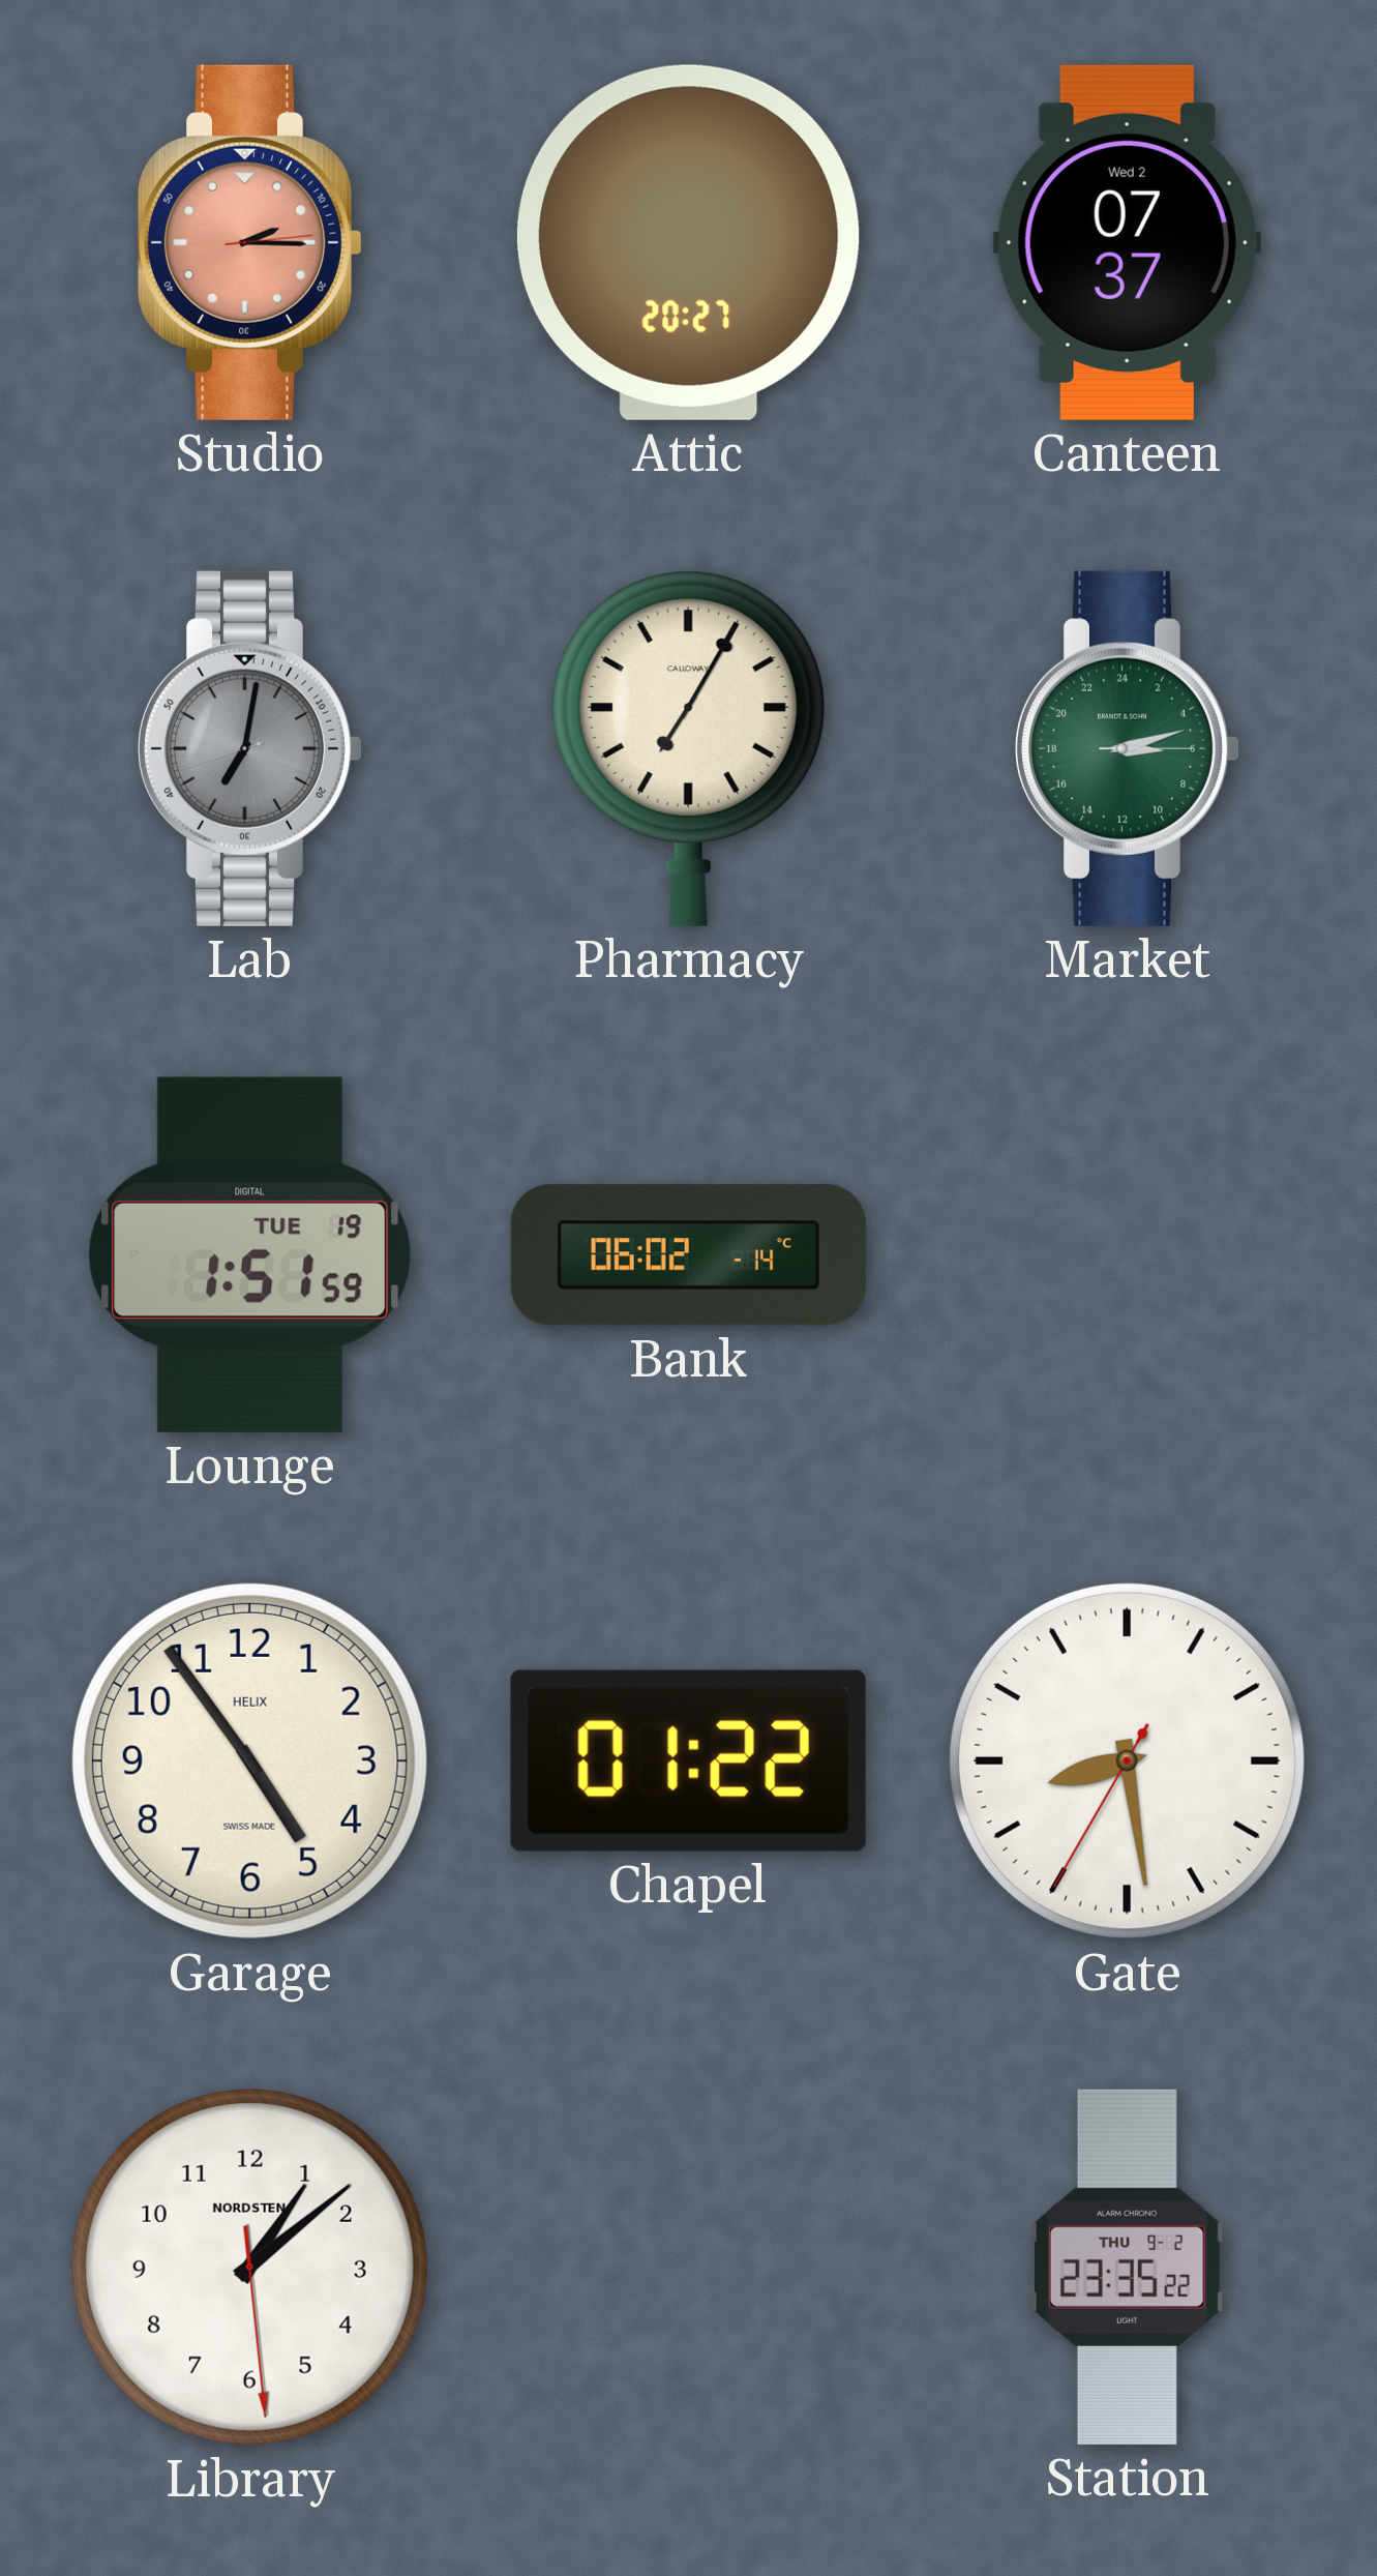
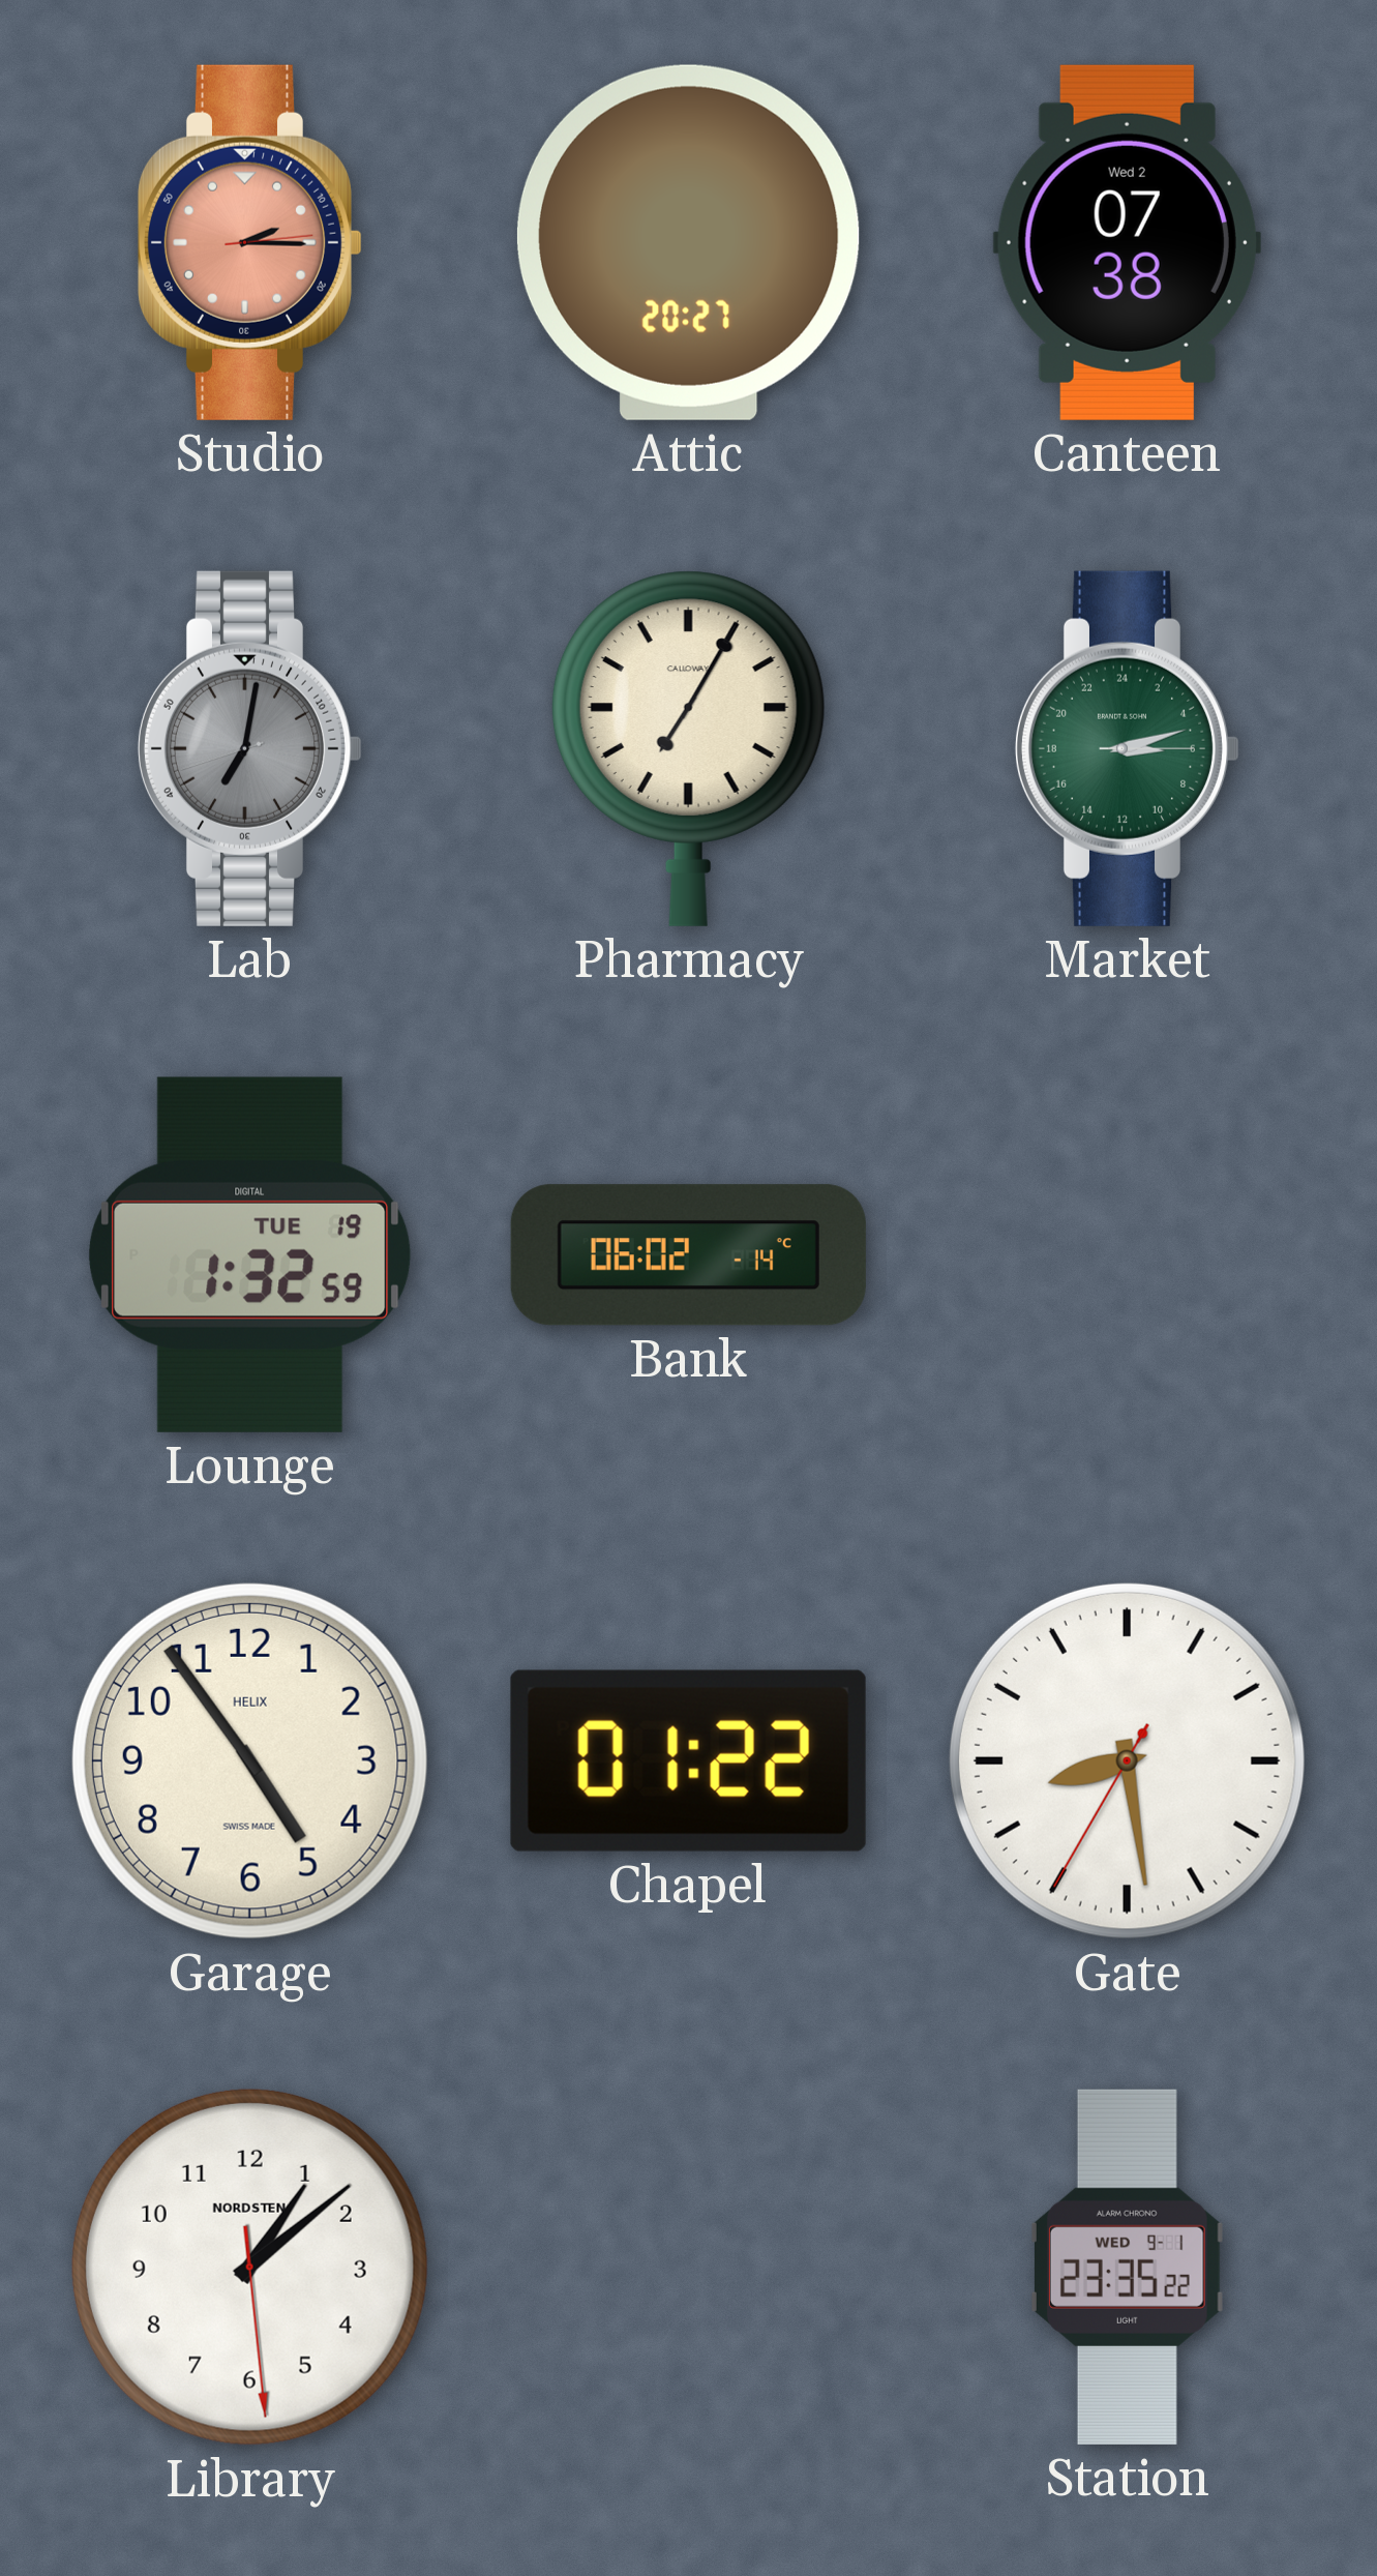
Canteen: 07:37 -> 07:38
Lounge: 1:51 -> 1:32
Station date: THU 9-2 -> WED 9-1
